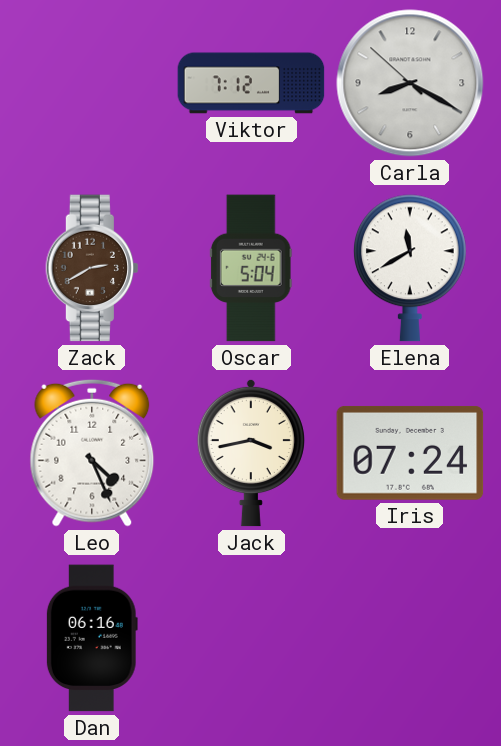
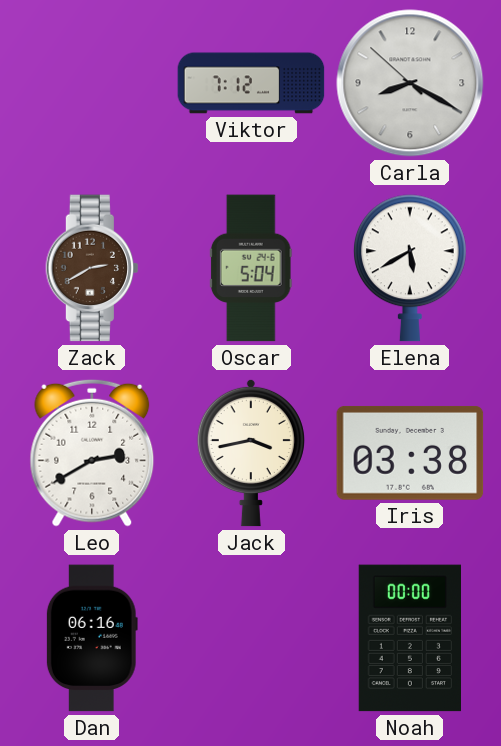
Elena: 11:40 -> 5:40
Leo: 4:26 -> 2:40
Iris: 07:24 -> 03:38
Noah: none -> 00:00
